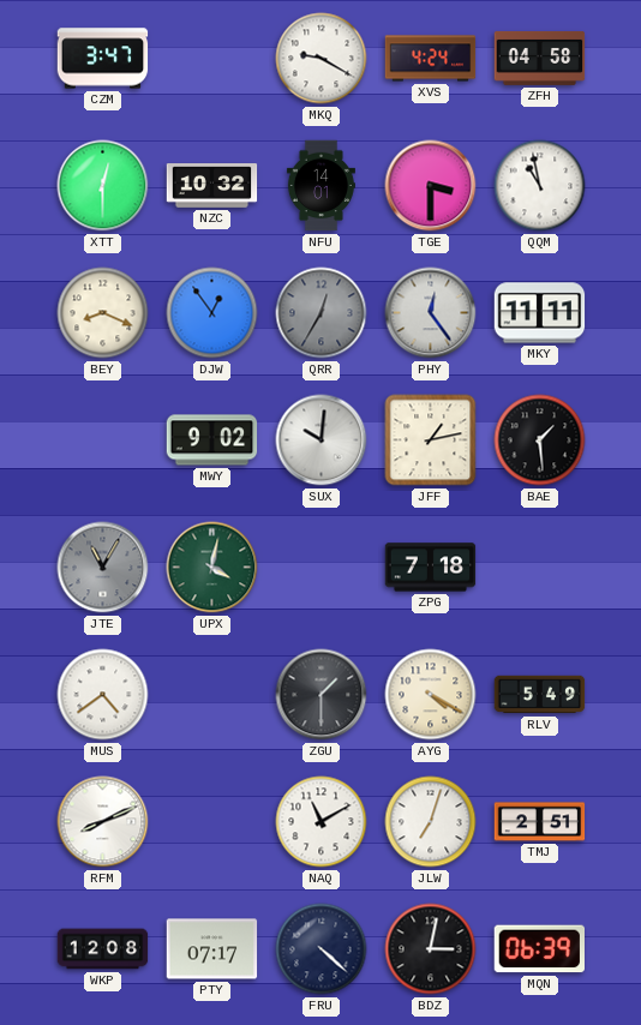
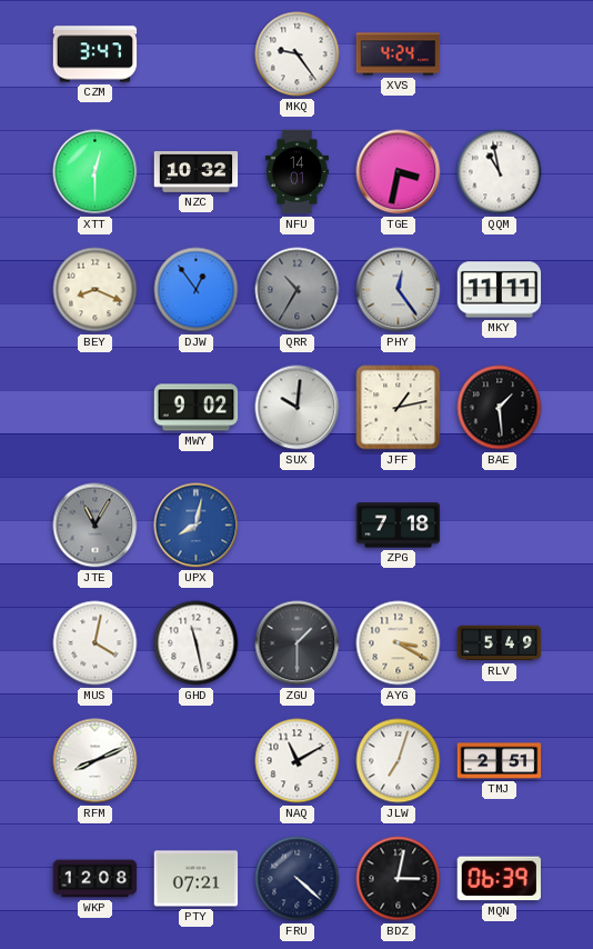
MKQ: 9:20 -> 9:24
ZFH: 04:58 -> none
TGE: 3:30 -> 3:32
QRR: 12:35 -> 10:35
UPX: 4:02 -> 8:02
UPX dial: green -> blue
MUS: 4:39 -> 4:02
GHD: none -> 11:28
AYG: 4:20 -> 3:20
PTY: 07:17 -> 07:21
